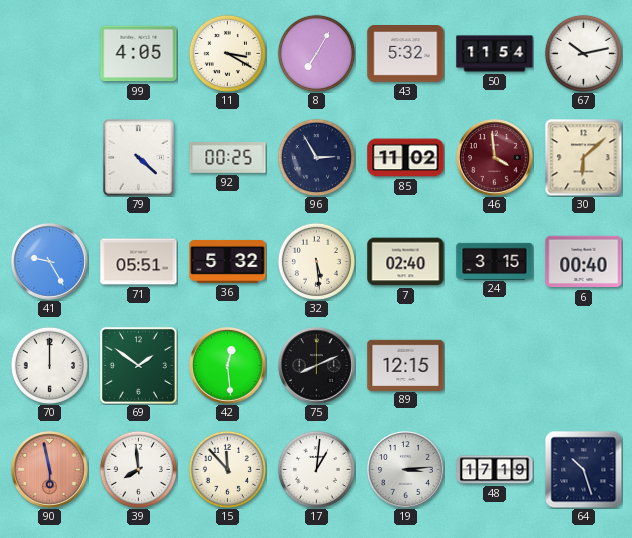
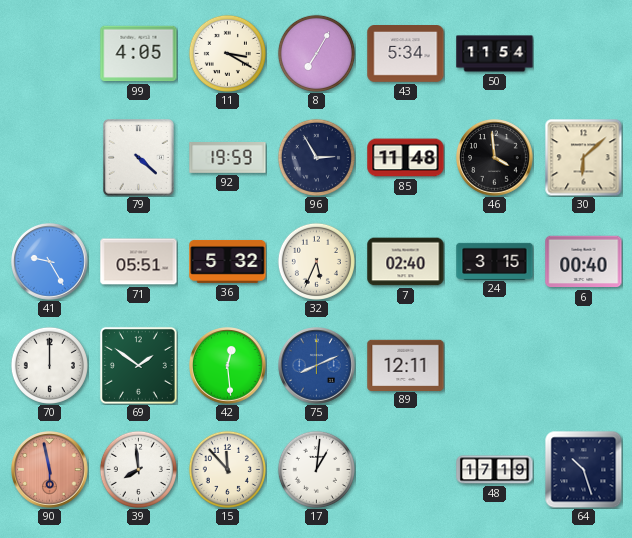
43: 5:32 -> 5:34
67: 10:13 -> none
92: 00:25 -> 19:59
85: 11:02 -> 11:48
46 dial: burgundy -> black
32: 5:29 -> 5:34
75 dial: black -> blue
89: 12:15 -> 12:11
19: 3:14 -> none
